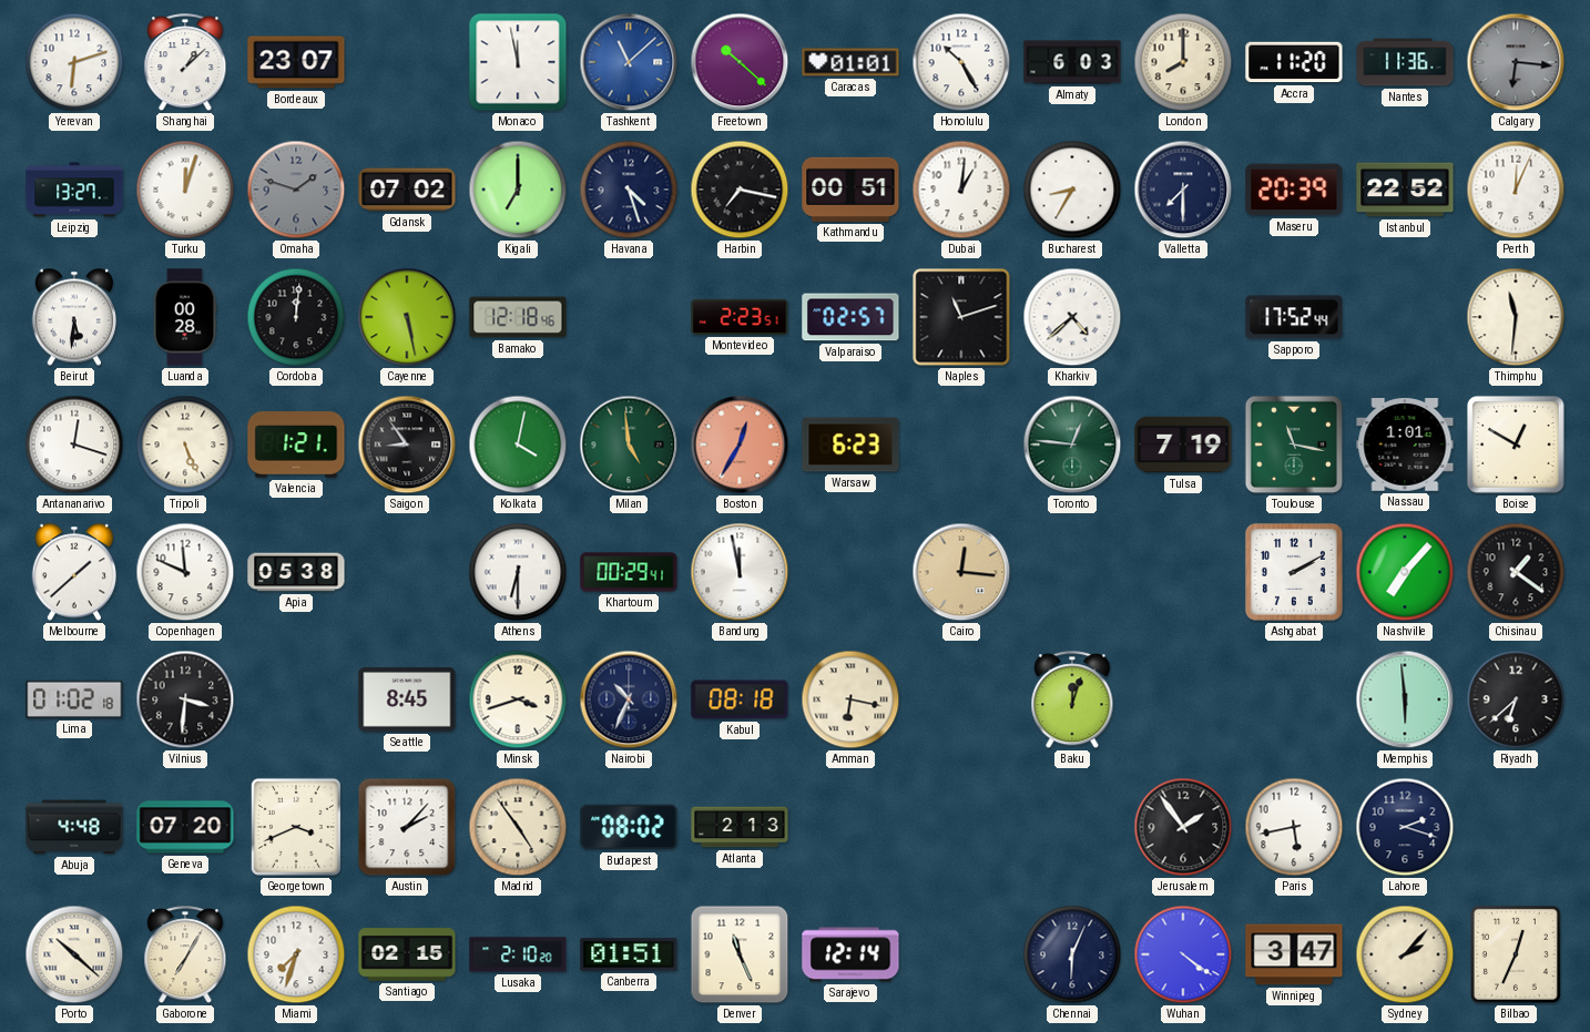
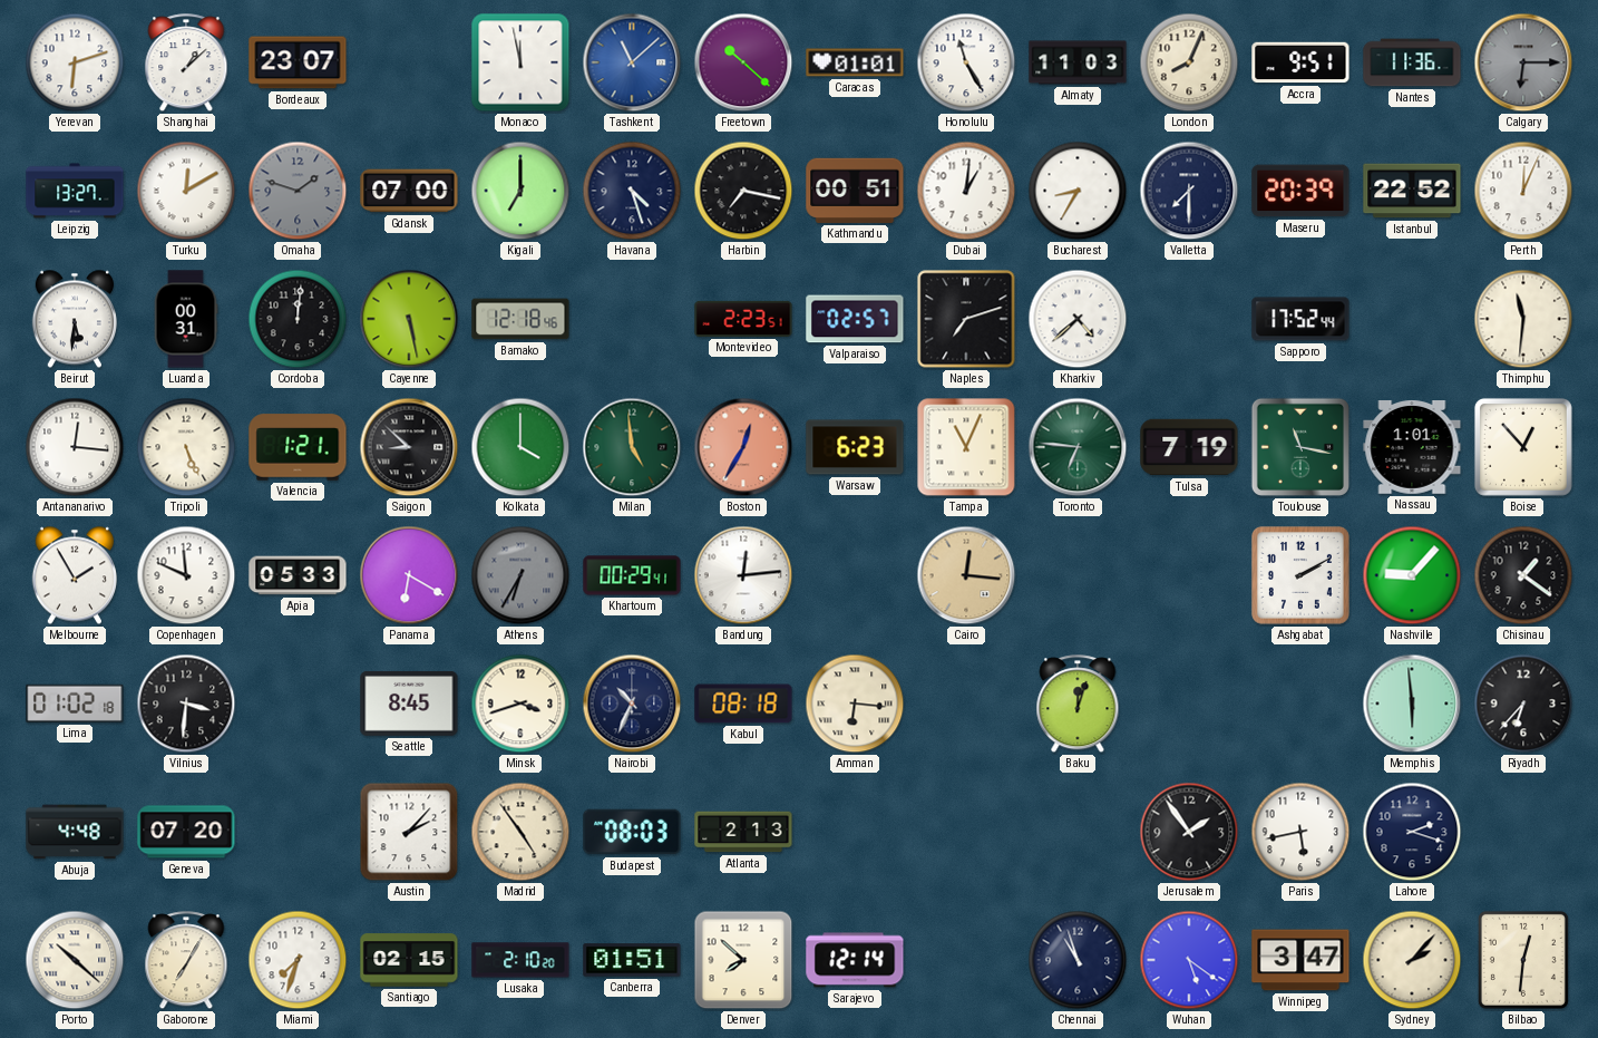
Honolulu: 10:25 -> 11:25
Almaty: 6:03 -> 11:03
London: 8:00 -> 8:04
Accra: 11:20 -> 9:51
Calgary: 6:16 -> 6:15
Turku: 12:03 -> 12:10
Gdansk: 07:02 -> 07:00
Luanda: 00:28 -> 00:31
Naples: 11:12 -> 7:12
Antananarivo: 12:18 -> 12:16
Saigon: 8:54 -> 8:52
Kolkata: 4:02 -> 4:00
Tampa: none -> 11:04
Toronto: 12:46 -> 6:46
Boise: 12:50 -> 12:53
Melbourne: 1:38 -> 1:55
Apia: 05:38 -> 05:33
Panama: none -> 6:20
Athens: 6:30 -> 6:35
Athens dial: white -> grey
Bandung: 11:58 -> 12:14
Nashville: 7:07 -> 9:07
Amman: 6:17 -> 6:16
Riyadh: 6:38 -> 6:37
Georgetown: 3:41 -> none
Budapest: 08:02 -> 08:03
Denver: 11:26 -> 7:52
Chennai: 6:04 -> 10:57
Wuhan: 4:21 -> 5:21
Bilbao: 12:34 -> 12:31
